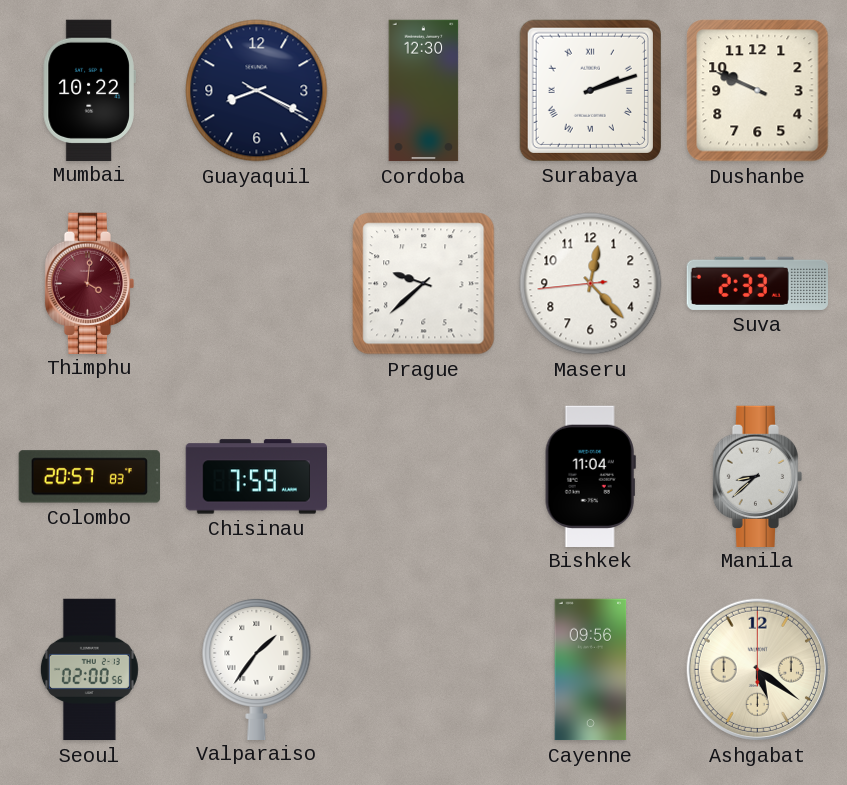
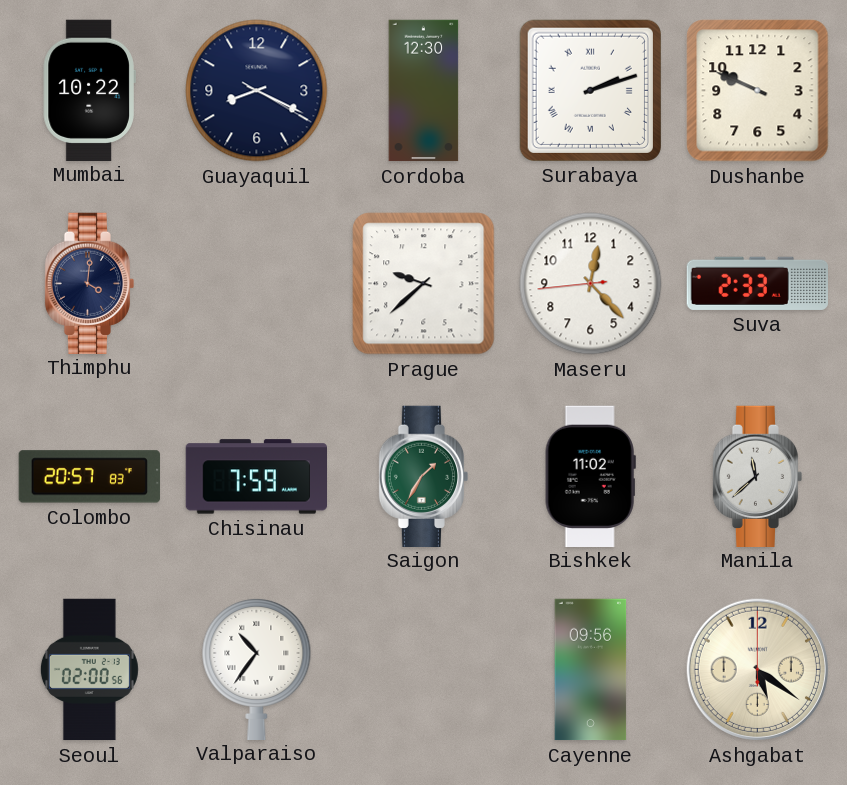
Thimphu dial: burgundy -> navy
Saigon: none -> 1:35
Bishkek: 11:04 -> 11:02
Manila: 8:38 -> 11:38
Valparaiso: 1:36 -> 10:36
